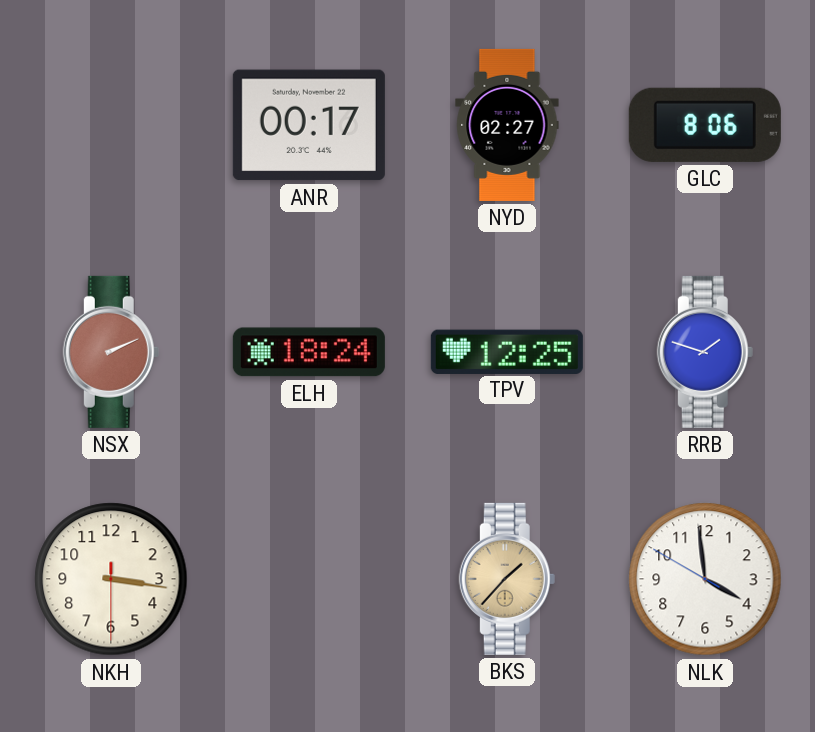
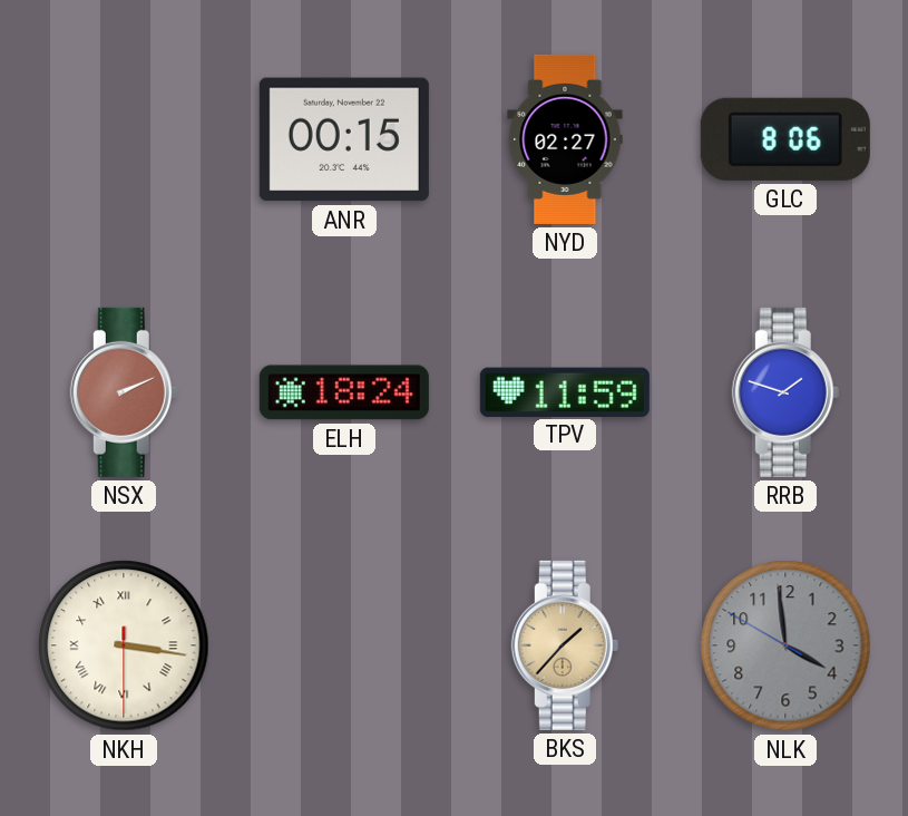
ANR: 00:17 -> 00:15
TPV: 12:25 -> 11:59
NKH numerals: Arabic -> Roman
NLK dial: white -> grey
